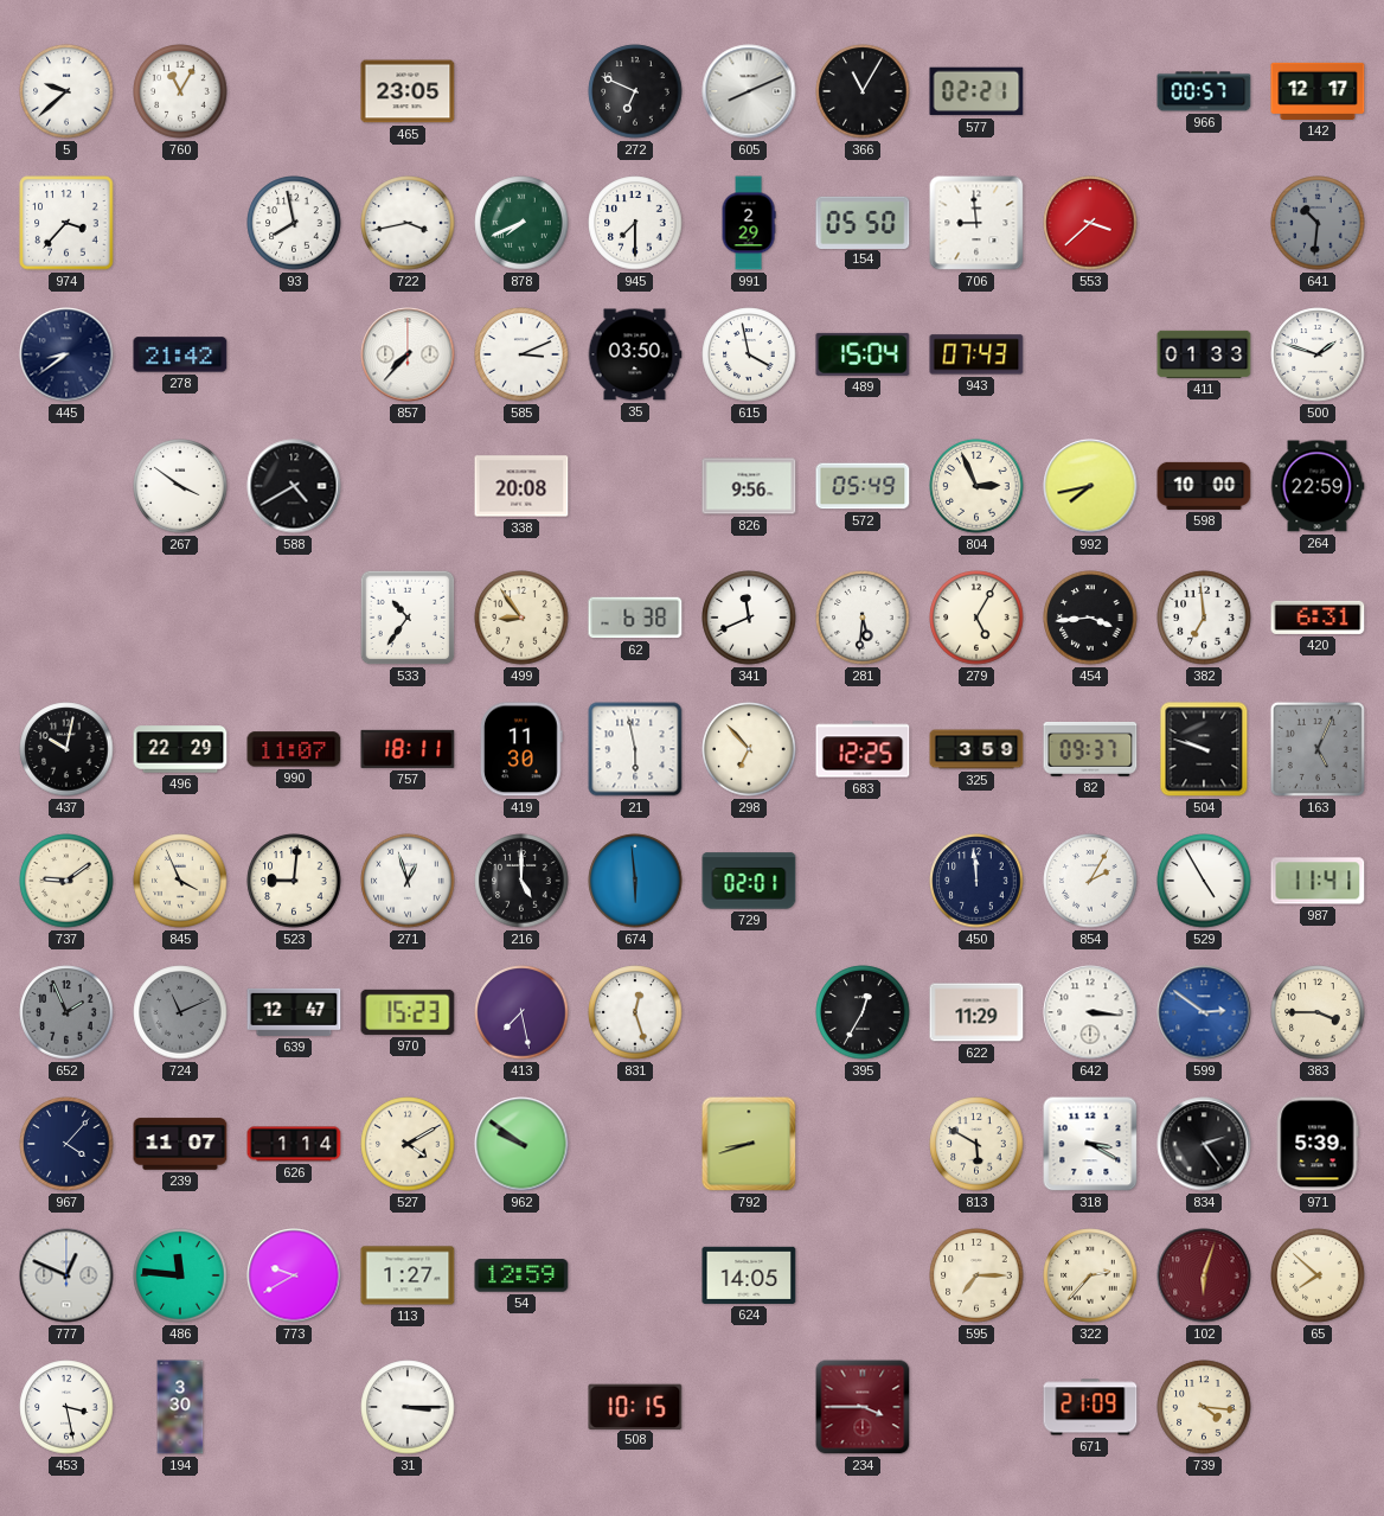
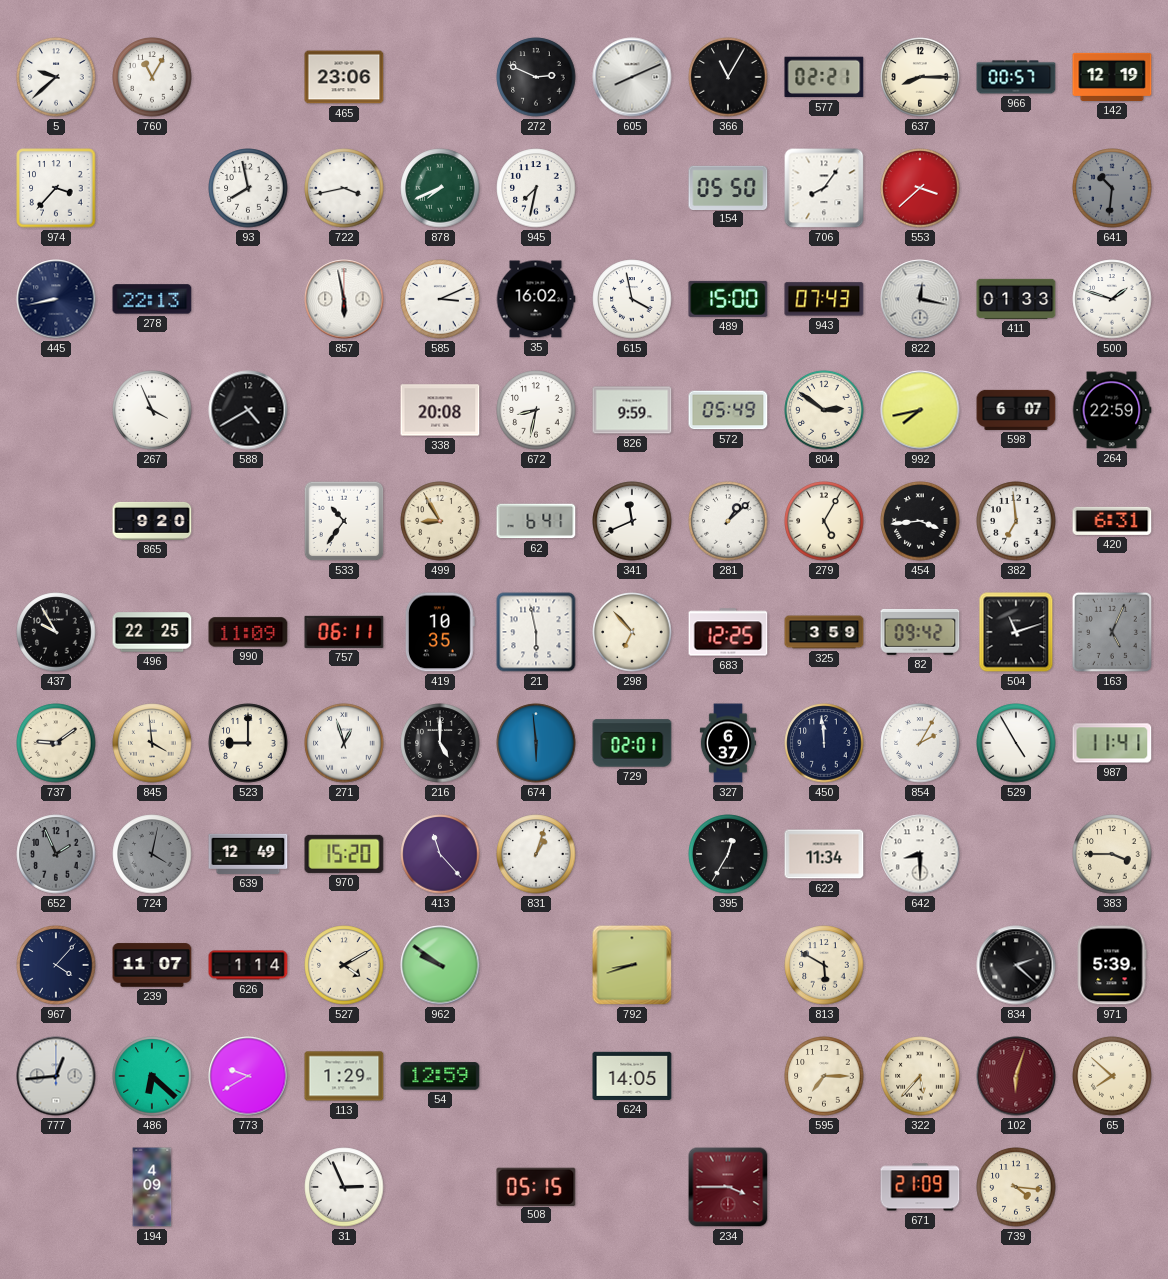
465: 23:05 -> 23:06
272: 6:49 -> 2:49
637: none -> 8:15
142: 12:17 -> 12:19
945: 7:30 -> 7:32
991: 2:29 -> none
706: 8:59 -> 8:06
445: 8:39 -> 8:43
278: 21:42 -> 22:13
857: 7:37 -> 5:58
35: 03:50 -> 16:02
489: 15:04 -> 15:00
822: none -> 12:17
267: 3:51 -> 3:56
672: none -> 8:32
826: 9:56 -> 9:59
804: 2:56 -> 2:51
598: 10:00 -> 6:07
865: none -> 9:20
499: 8:54 -> 8:55
62: 6:38 -> 6:41
281: 5:31 -> 1:08
437: 10:02 -> 9:55
496: 22:29 -> 22:25
990: 11:07 -> 11:09
757: 18:11 -> 06:11
419: 11:30 -> 10:35
82: 09:37 -> 09:42
504: 9:48 -> 11:12
845: 3:56 -> 3:59
523: 9:01 -> 9:00
327: none -> 6:37
724: 11:11 -> 4:02
639: 12:47 -> 12:49
970: 15:23 -> 15:20
413: 7:28 -> 11:23
831: 12:27 -> 1:03
622: 11:29 -> 11:34
642: 3:16 -> 8:30
599: 2:51 -> none
318: 3:20 -> none
834: 2:24 -> 2:22
777: 12:49 -> 12:44
486: 11:46 -> 6:22
113: 1:27 -> 1:29
322: 2:37 -> 5:37
453: 3:28 -> none
194: 3:30 -> 4:09
31: 3:15 -> 2:56
508: 10:15 -> 05:15
